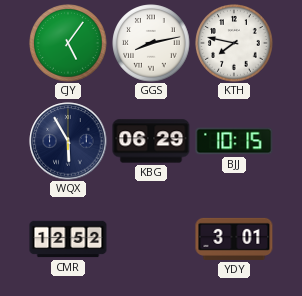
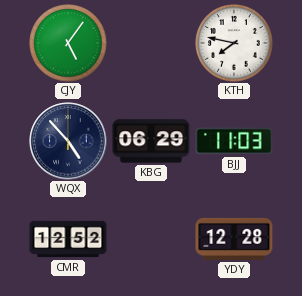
GGS: 8:13 -> none
WQX: 5:55 -> 4:53
BJJ: 10:15 -> 11:03
YDY: 3:01 -> 12:28
